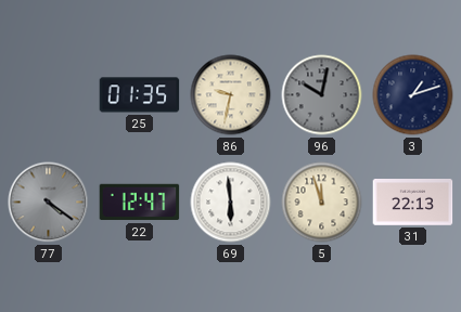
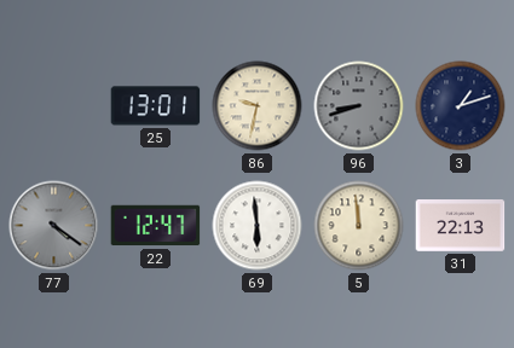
25: 01:35 -> 13:01
96: 10:02 -> 8:42
5: 11:57 -> 11:59
